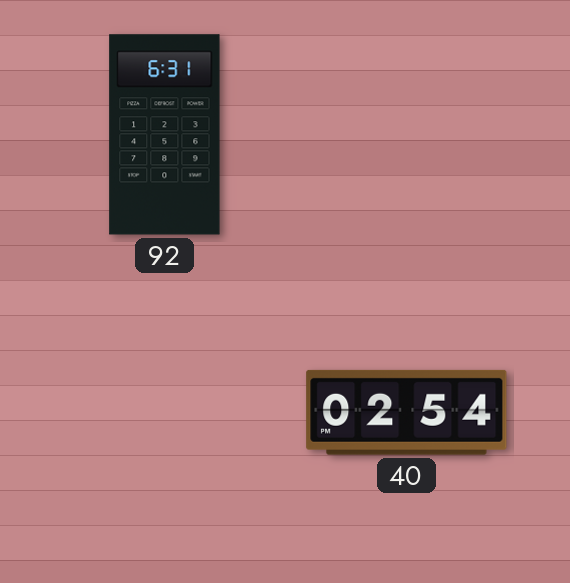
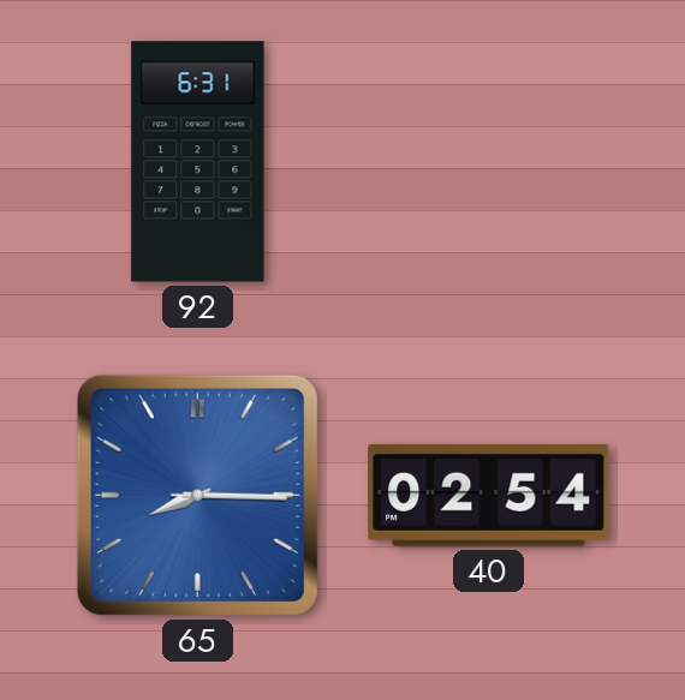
65: none -> 8:15
